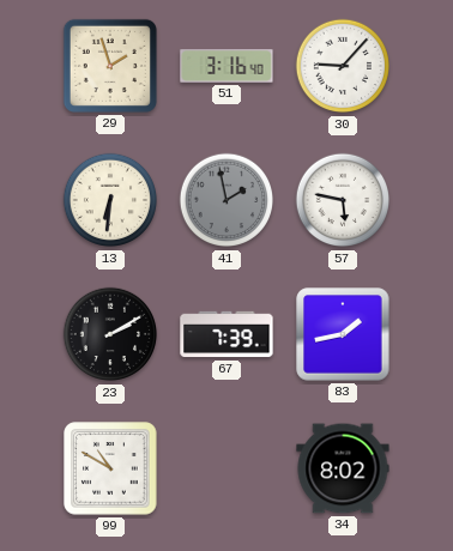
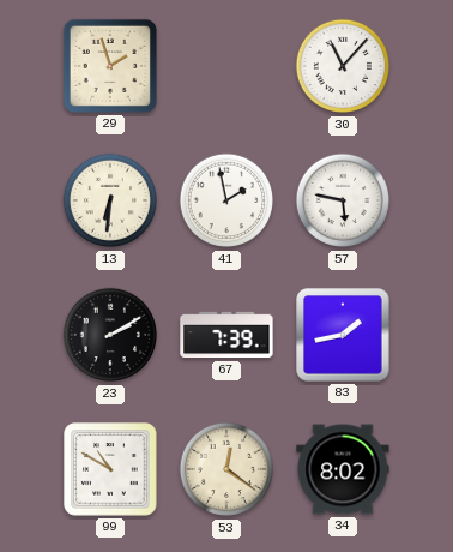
51: 3:16 -> none
30: 9:07 -> 11:07
41 dial: grey -> white
53: none -> 12:21
